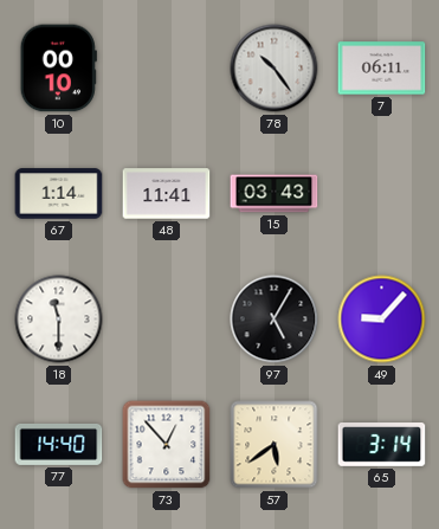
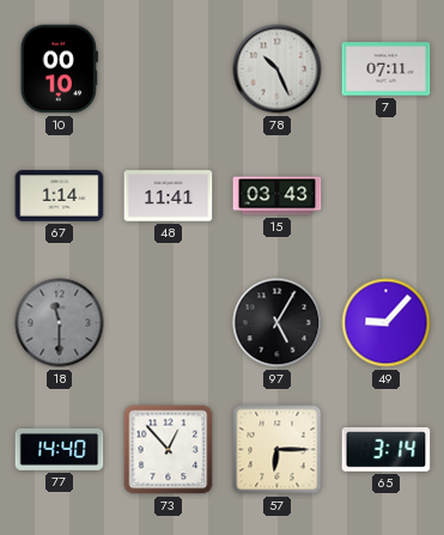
78: 10:24 -> 10:26
7: 06:11 -> 07:11
18 dial: white -> grey
57: 5:39 -> 6:15
